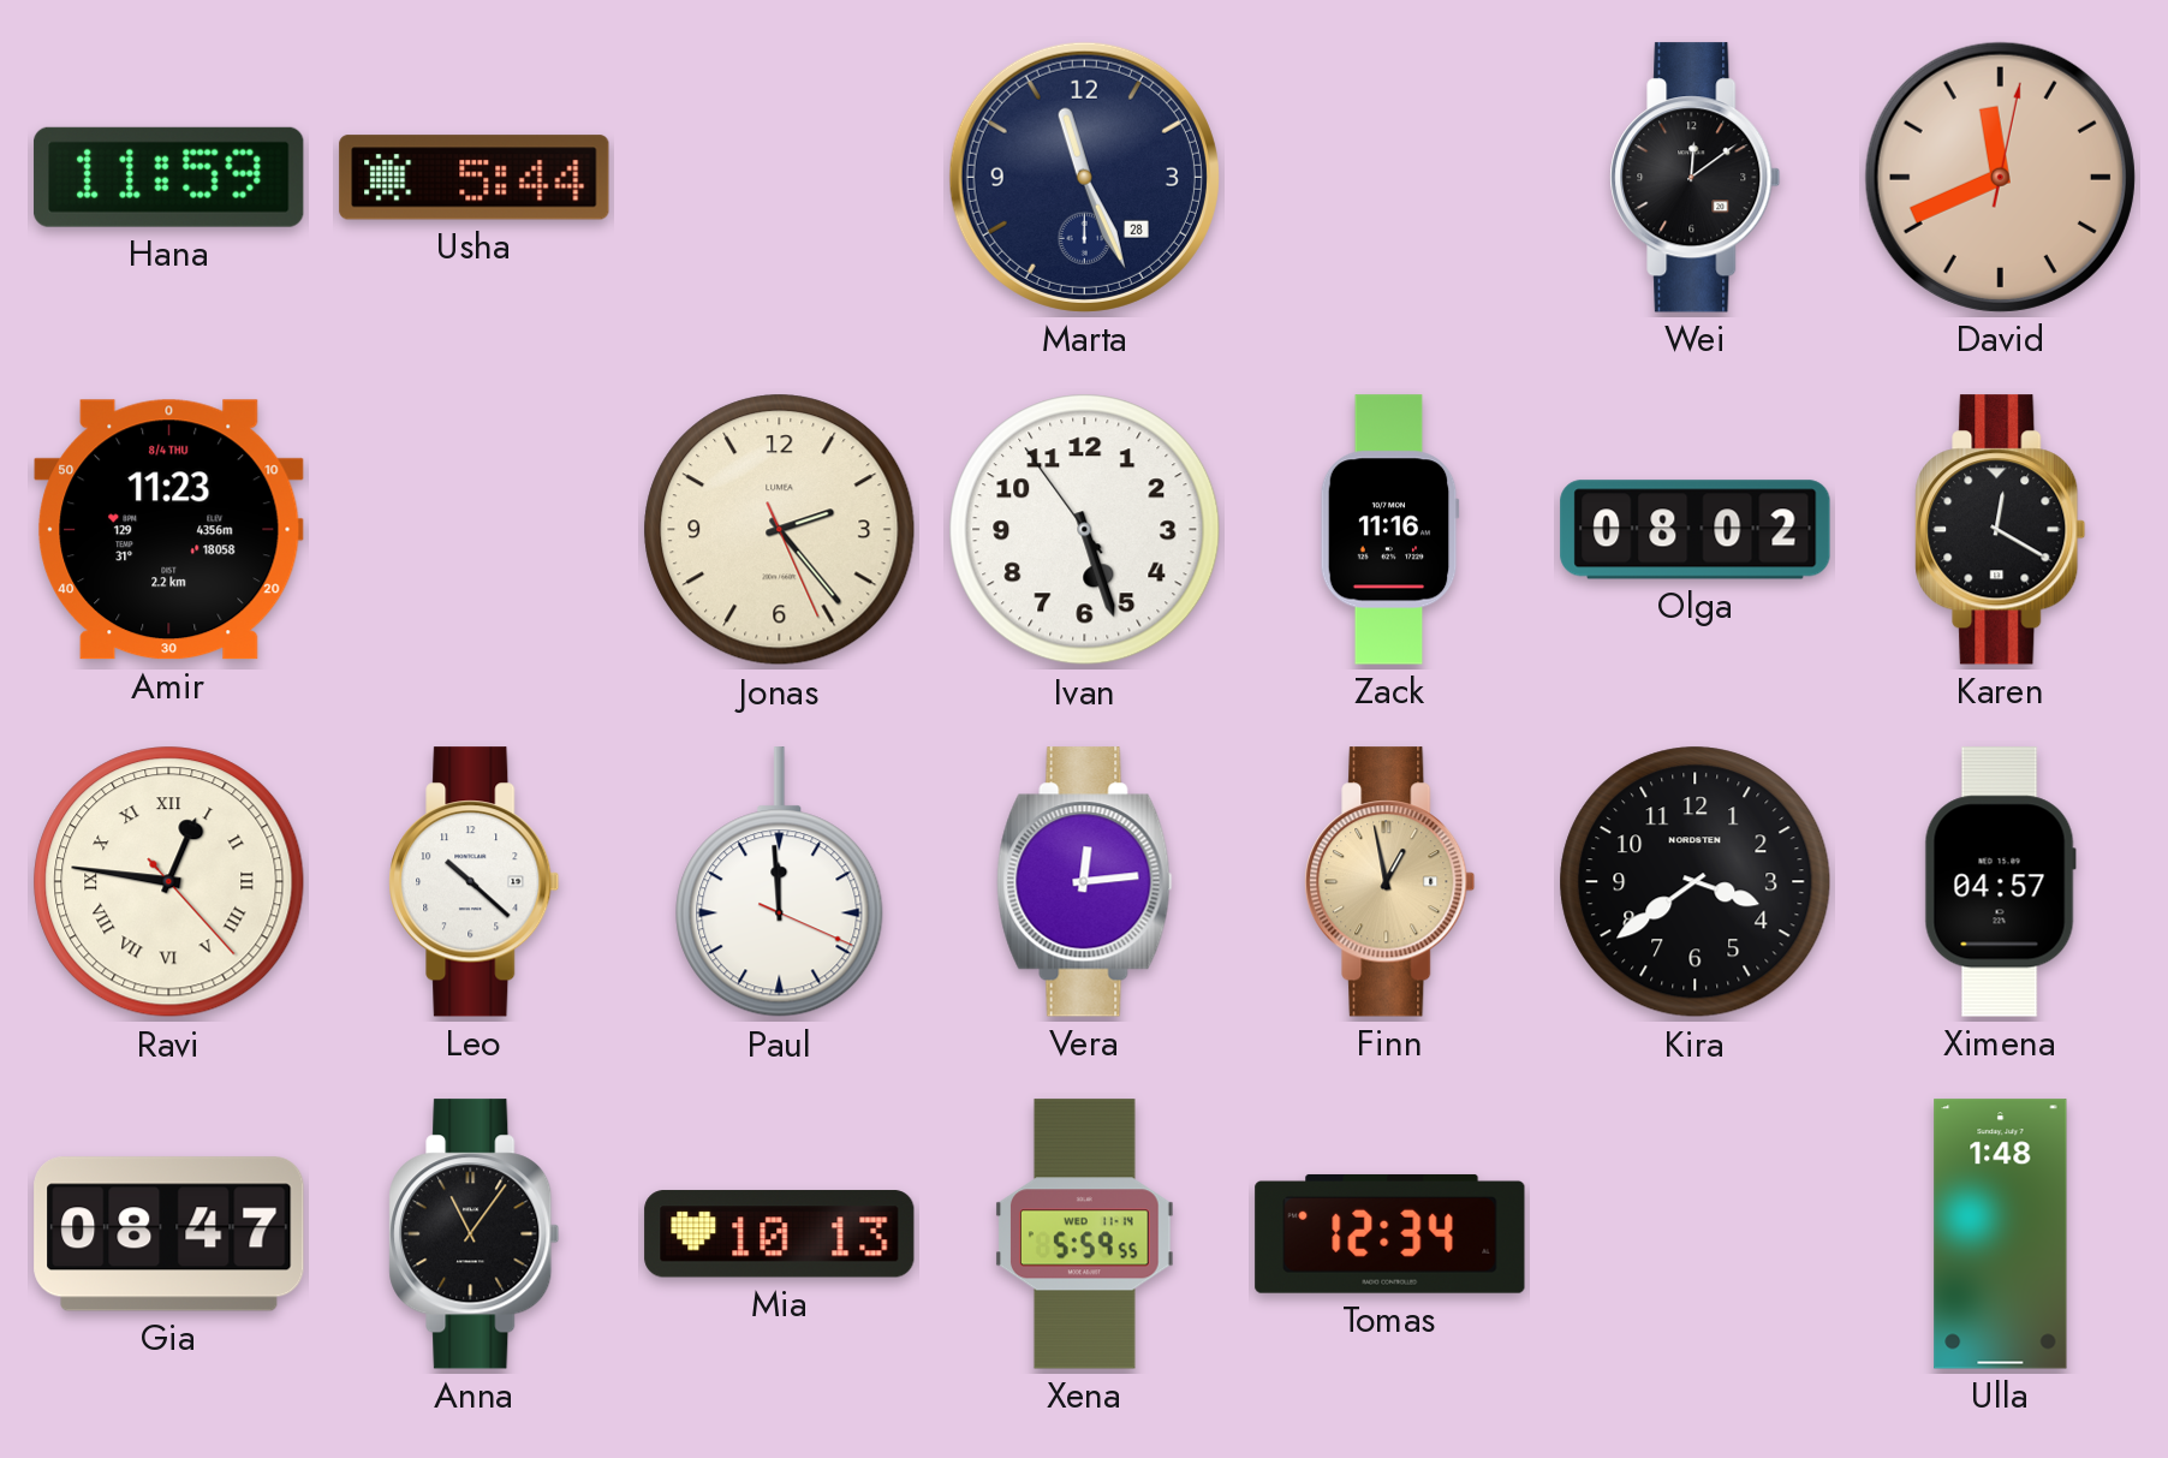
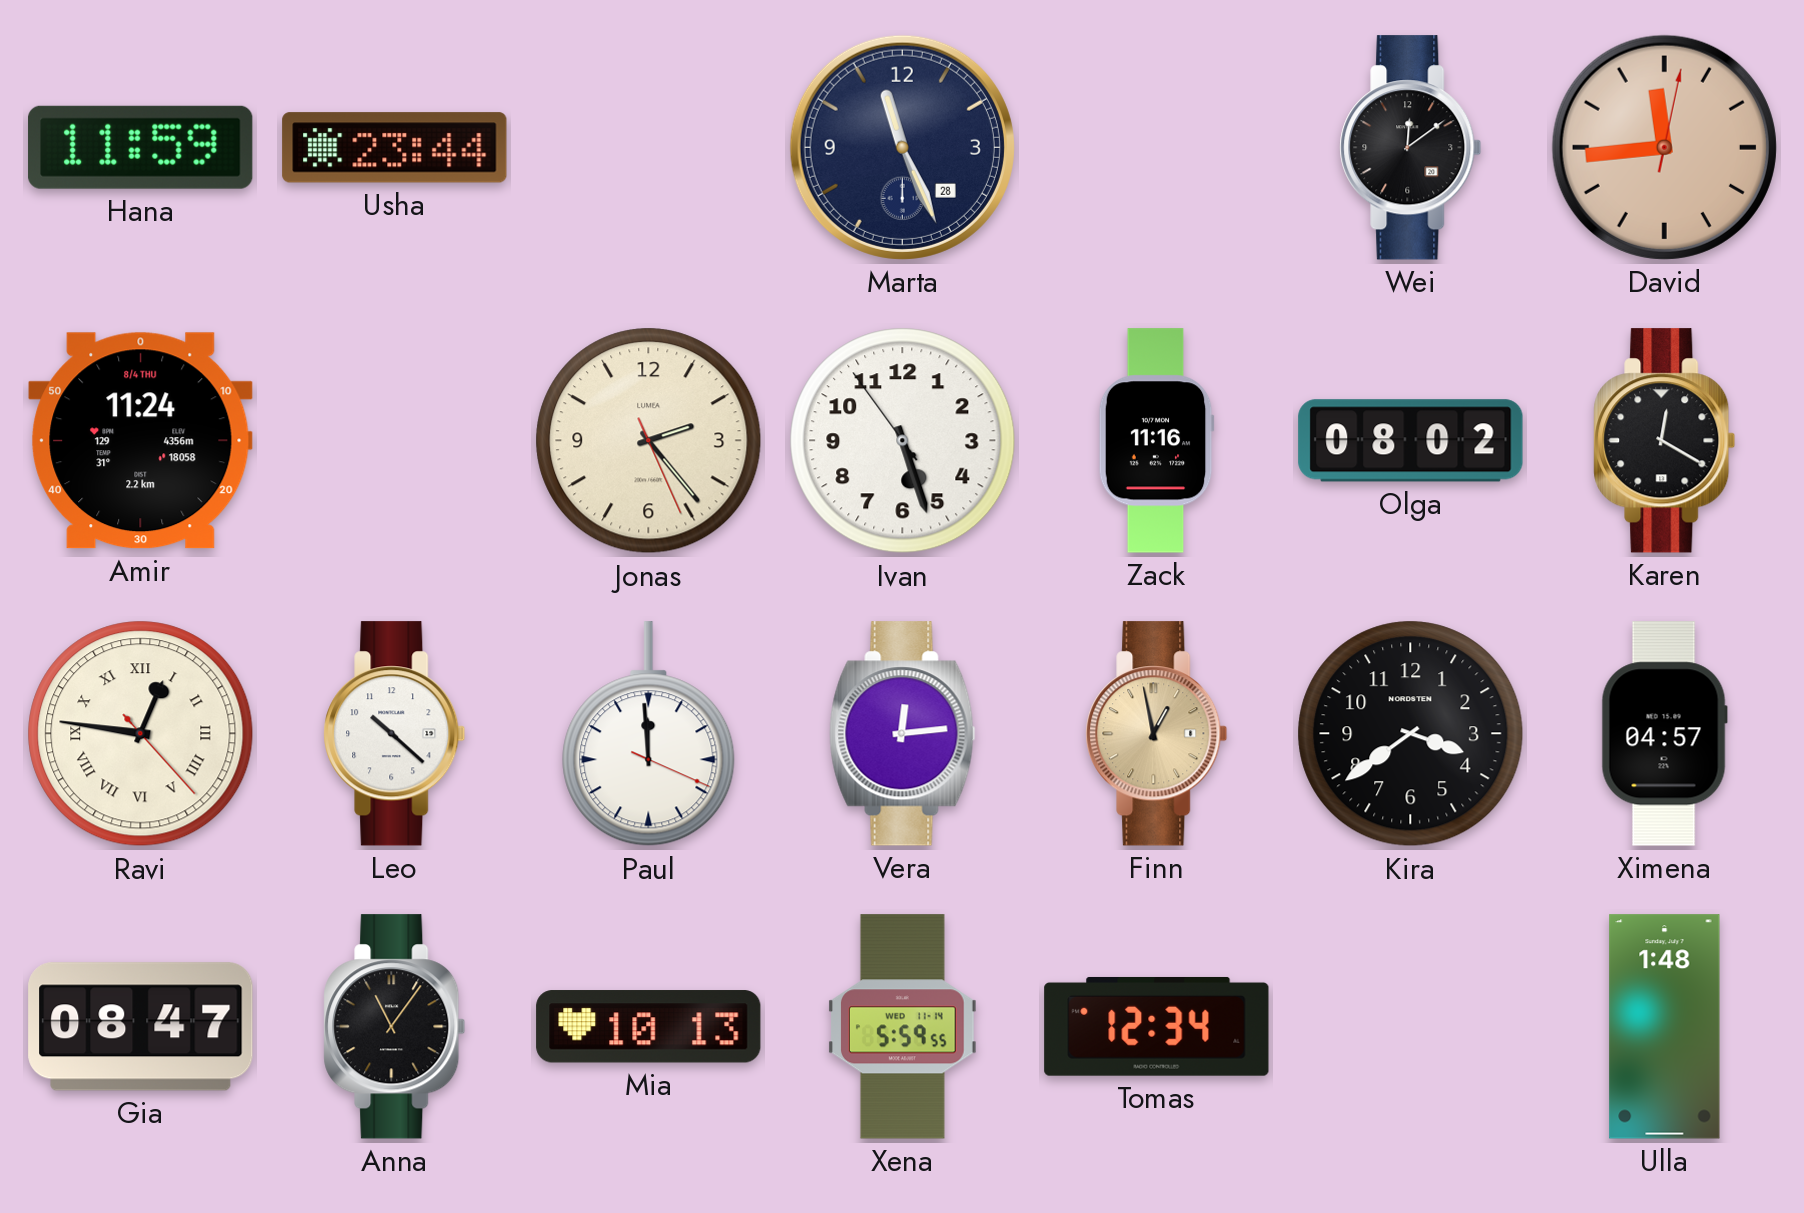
Usha: 5:44 -> 23:44
David: 11:41 -> 11:44
Amir: 11:23 -> 11:24
